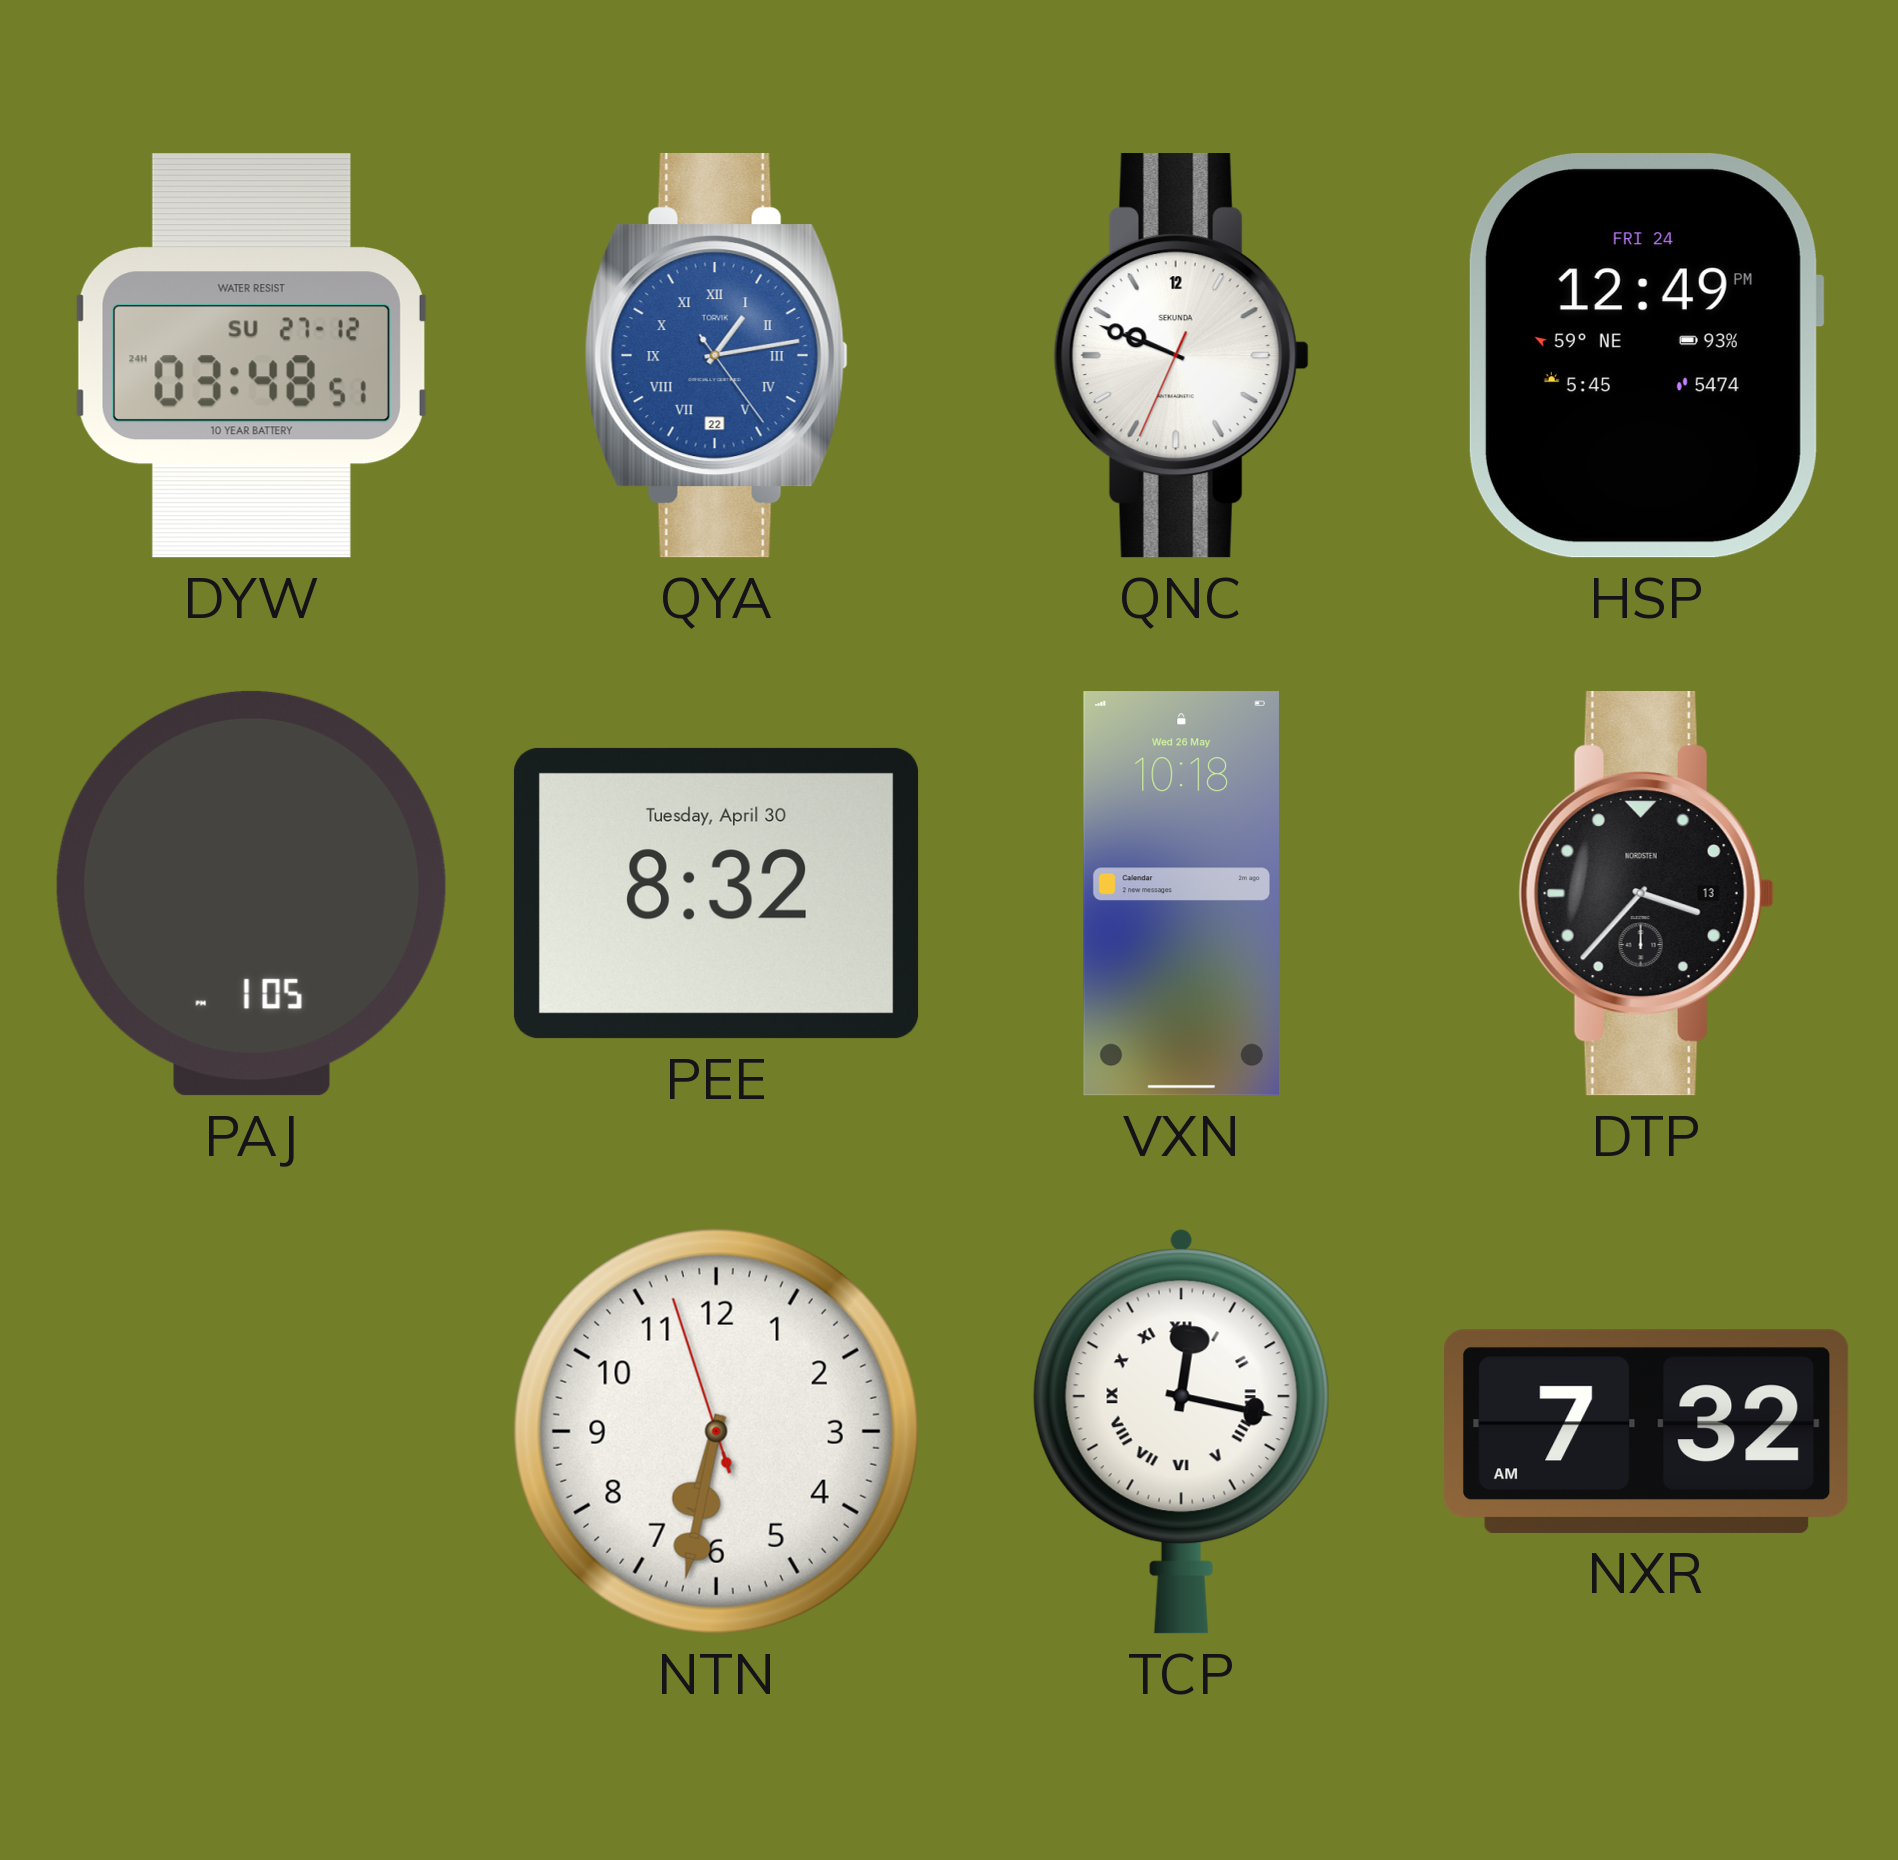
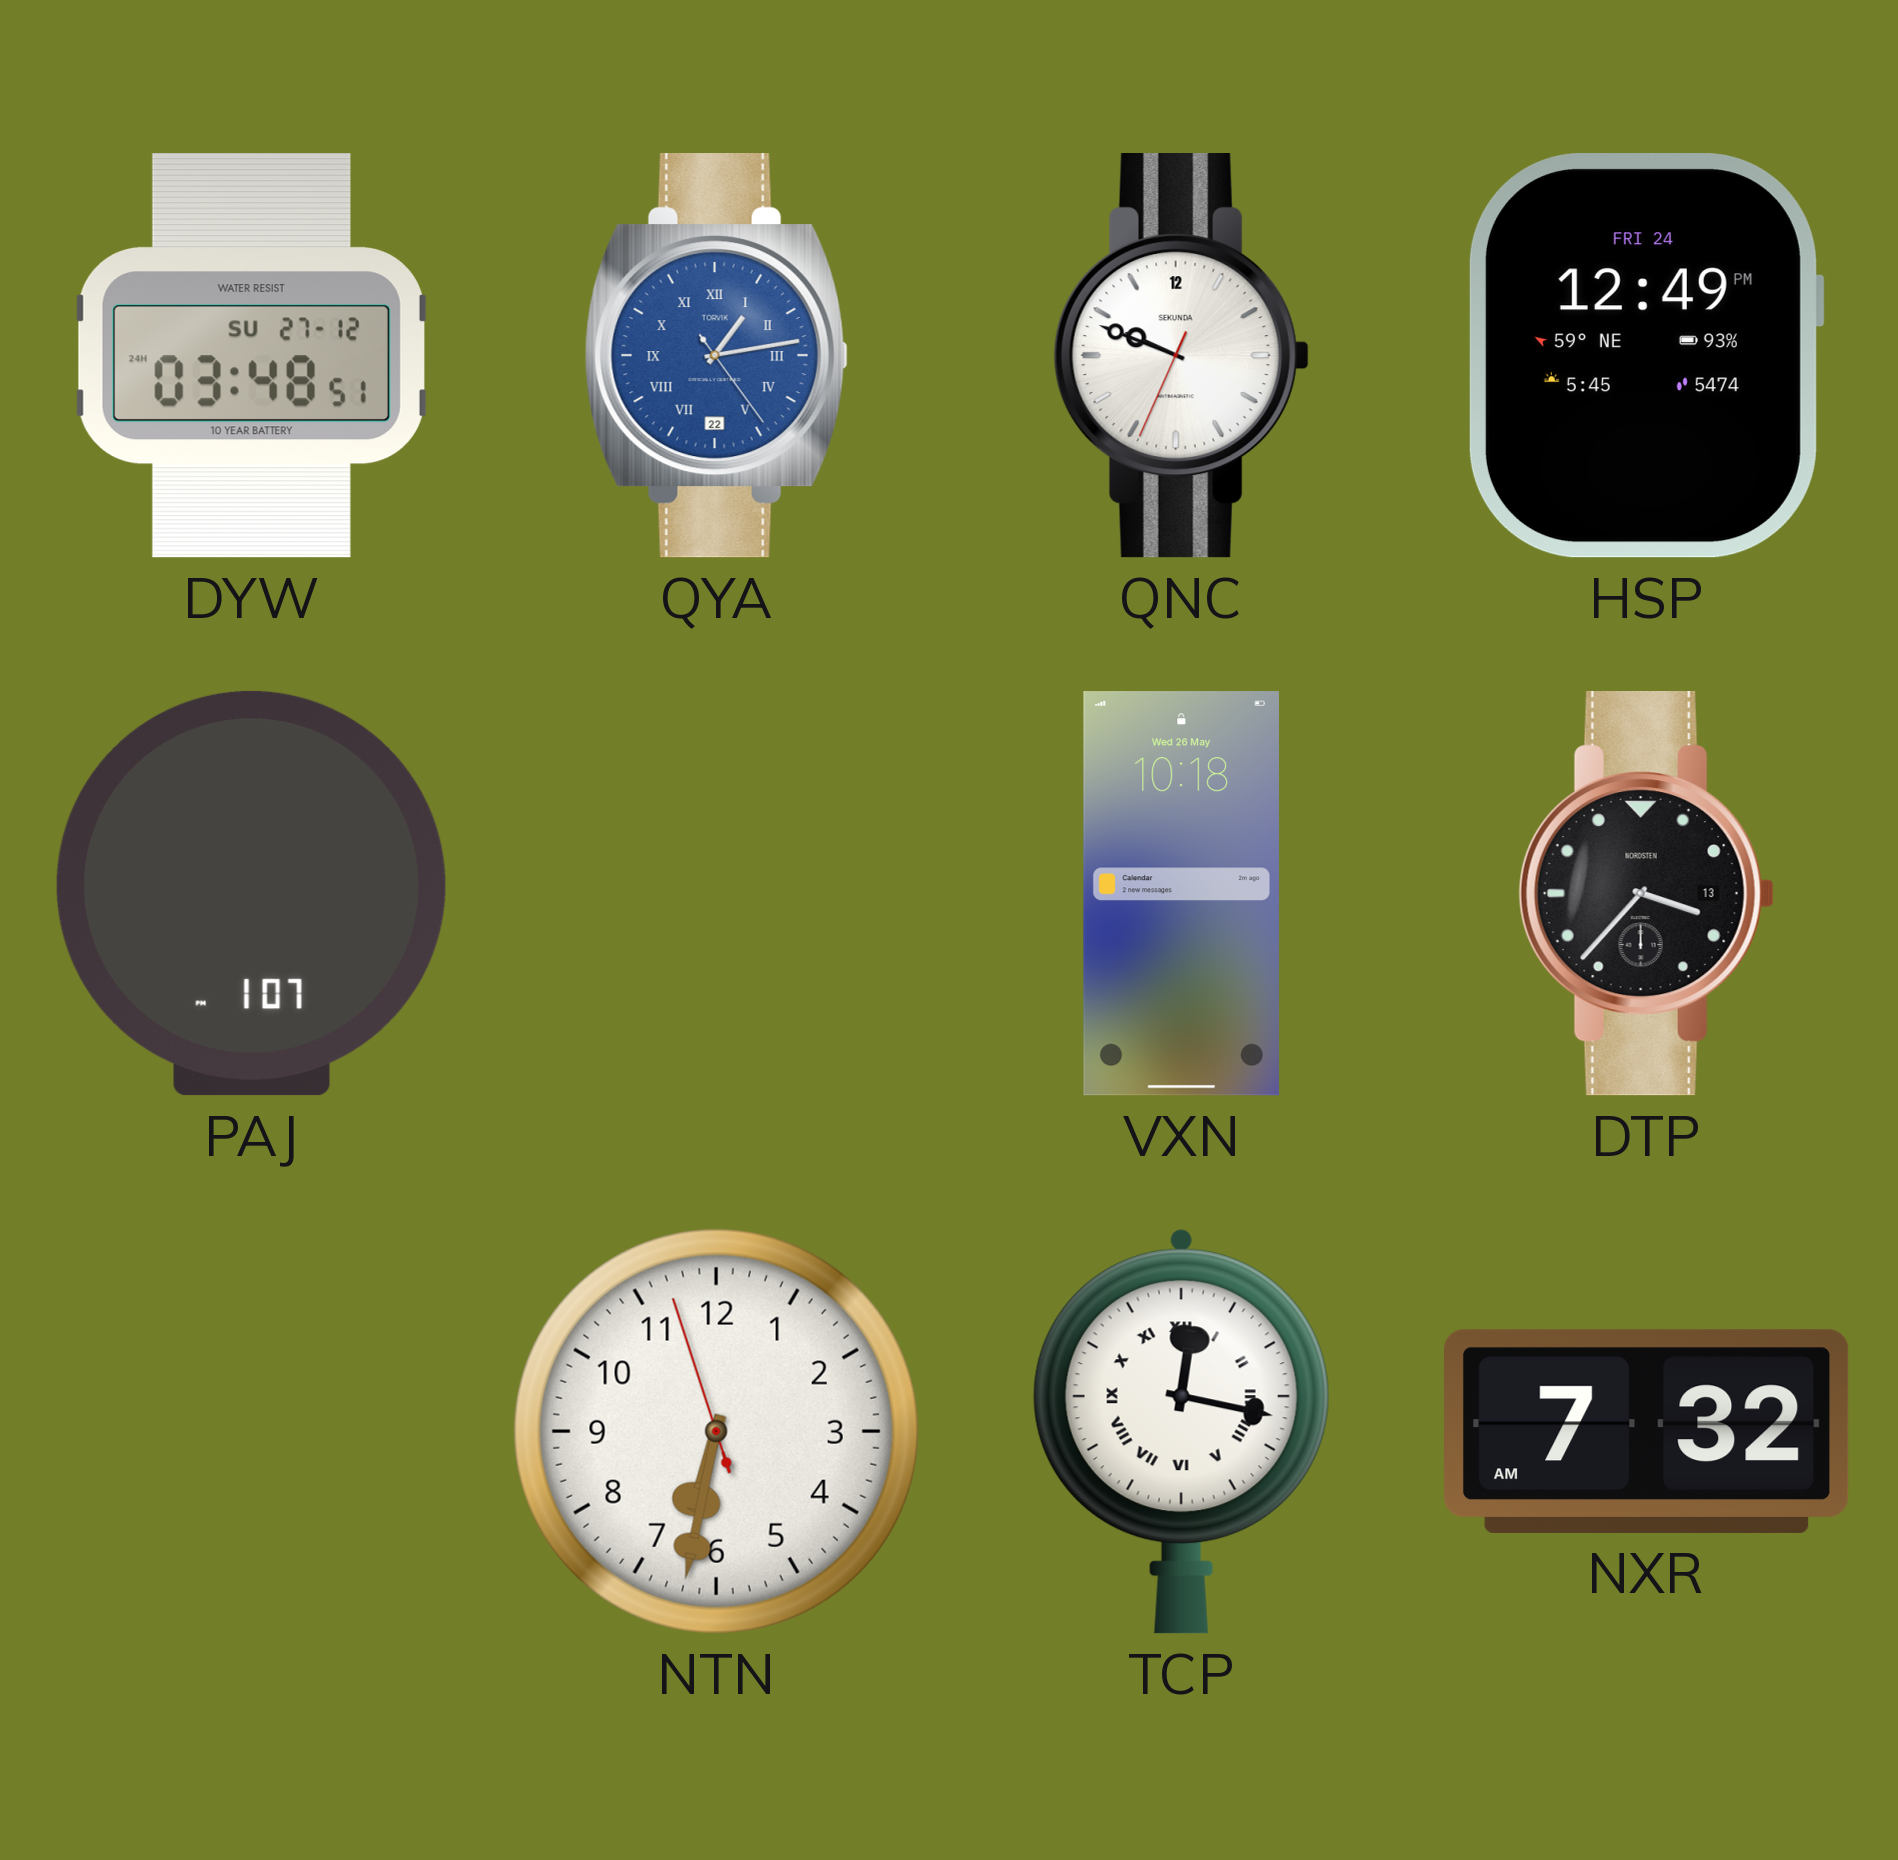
PAJ: 1:05 -> 1:07
PEE: 8:32 -> none
